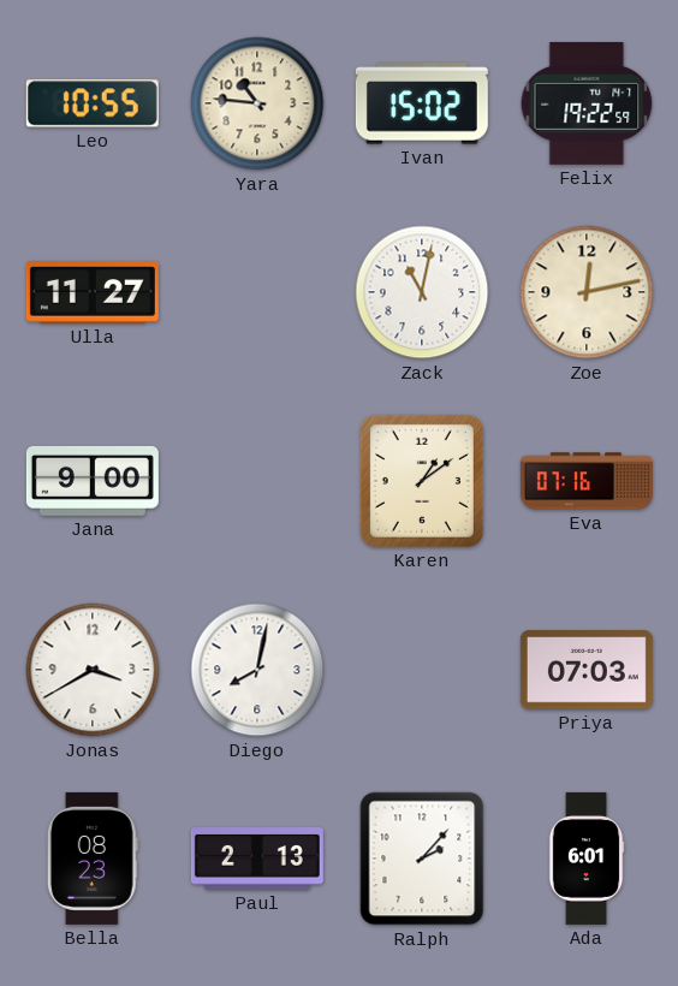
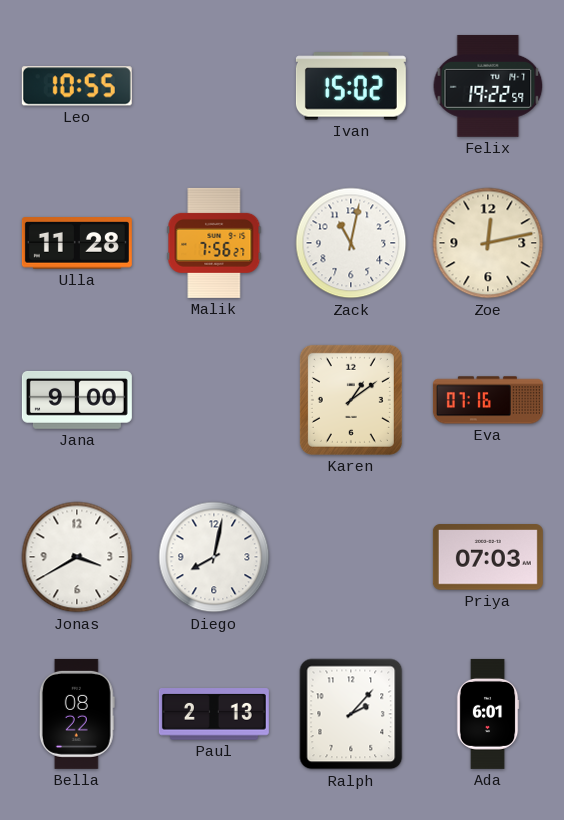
Yara: 10:46 -> none
Ulla: 11:27 -> 11:28
Malik: none -> 7:56
Bella: 08:23 -> 08:22
